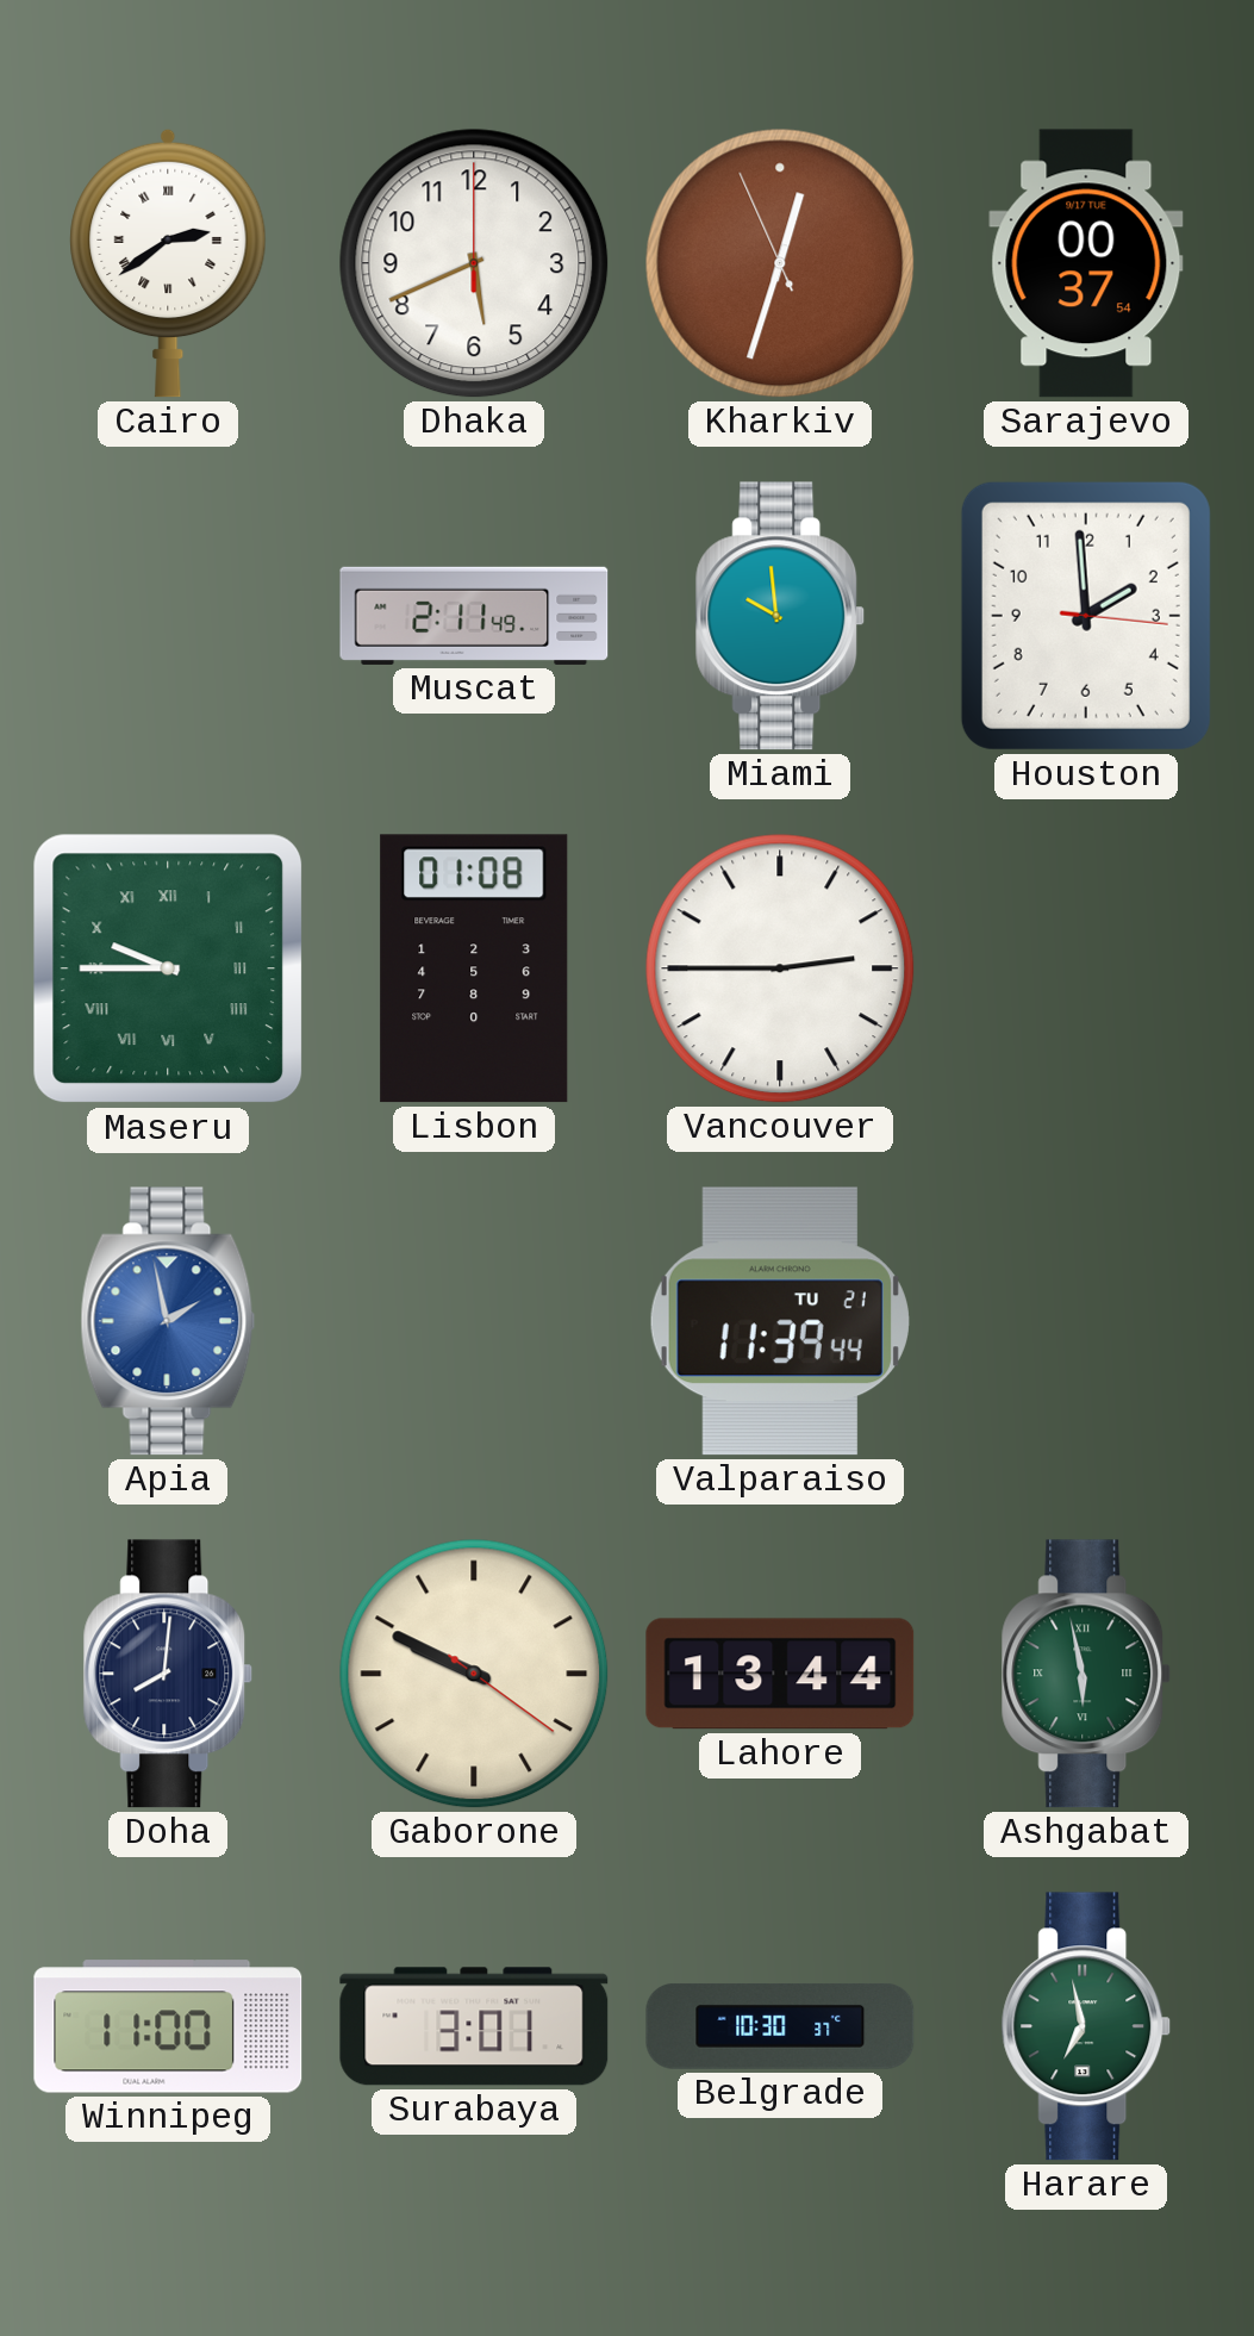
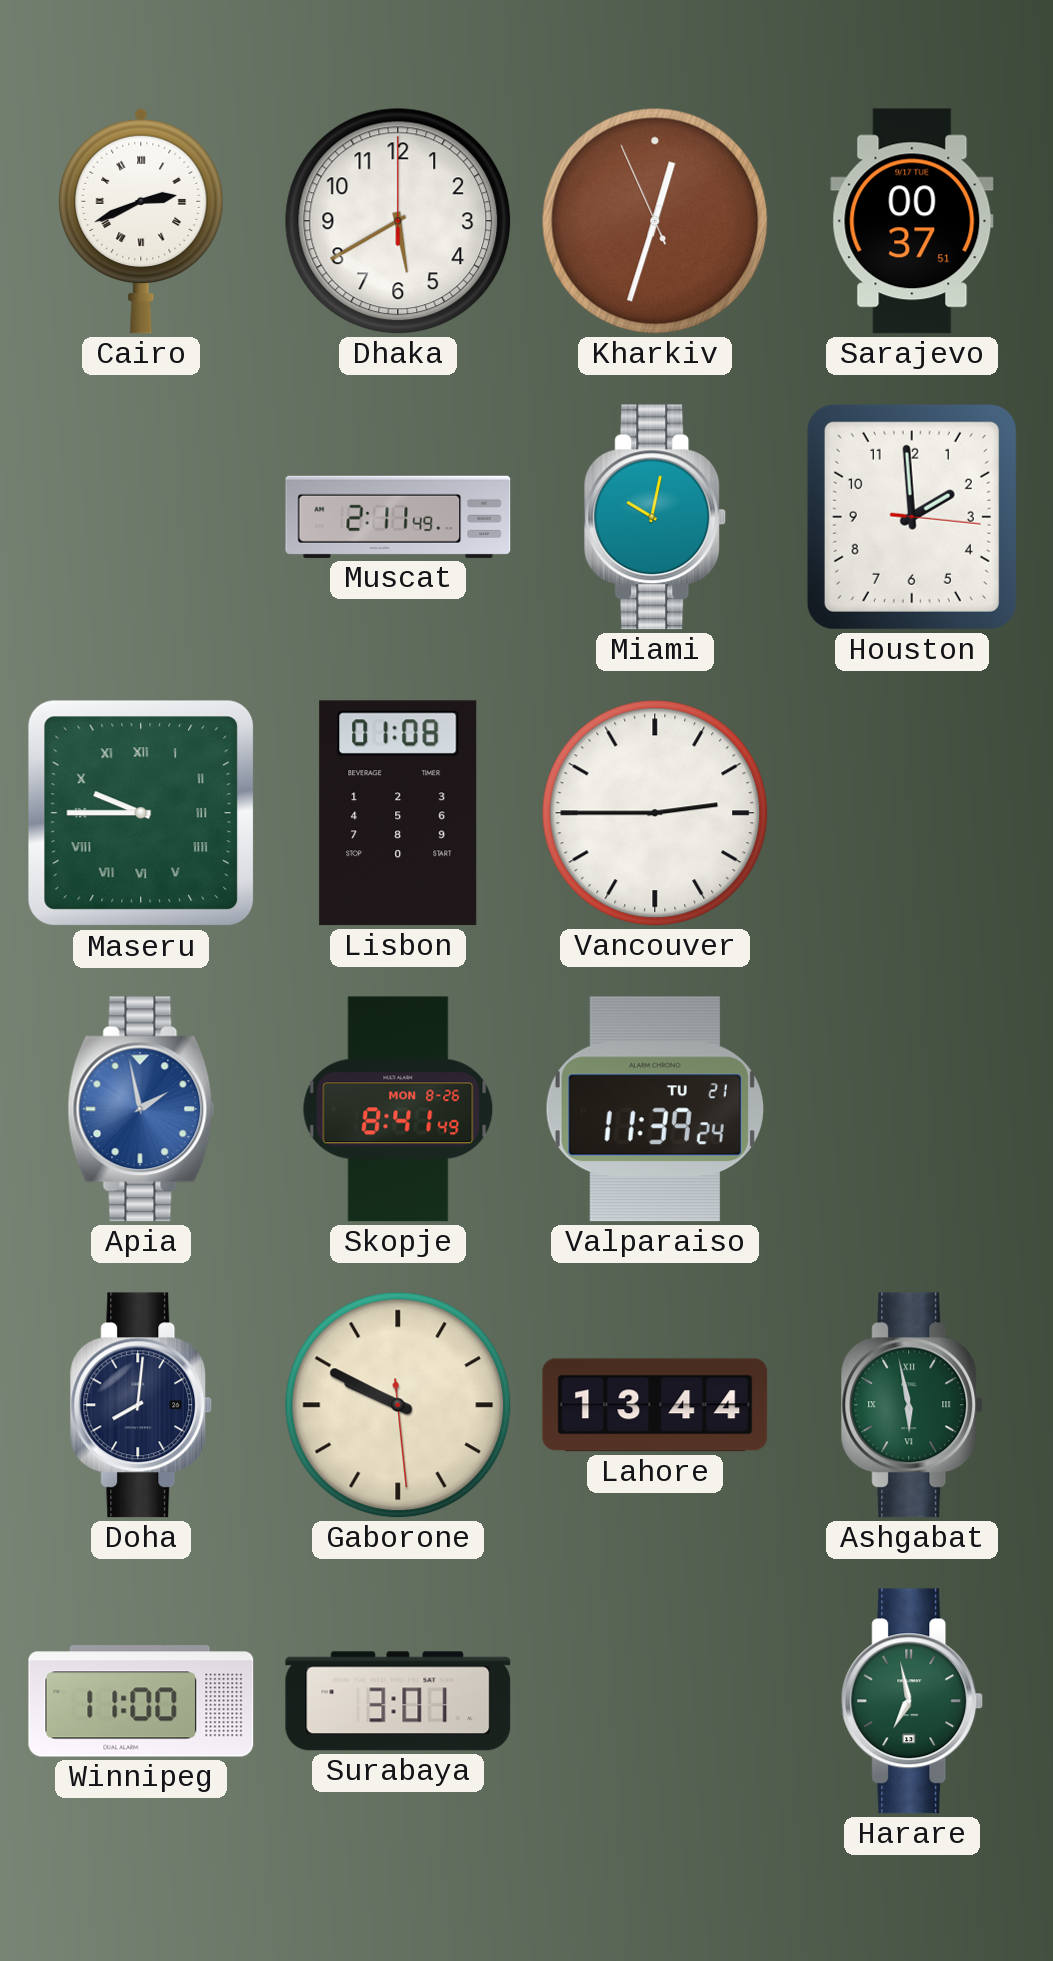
Cairo: 2:39 -> 2:41
Dhaka: 5:41 -> 5:40
Sarajevo: 00:37:54 -> 00:37:51
Miami: 9:59 -> 10:02
Skopje: none -> 8:41
Valparaiso: 11:39:44 -> 11:39:24
Gaborone: 9:49:21 -> 9:49:29
Belgrade: 10:30 -> none
